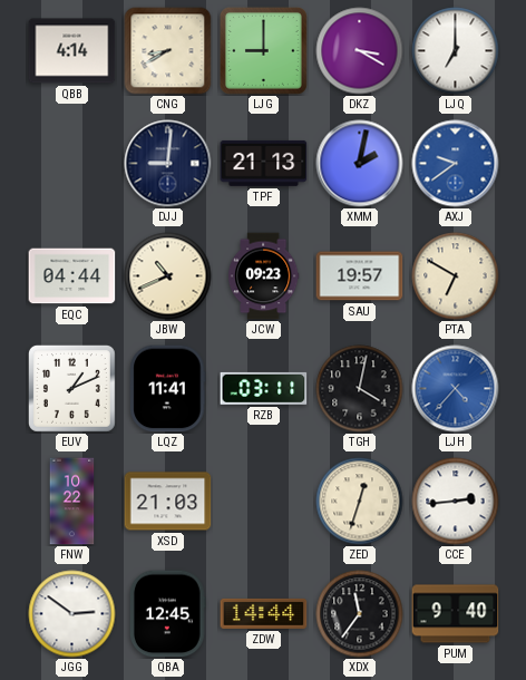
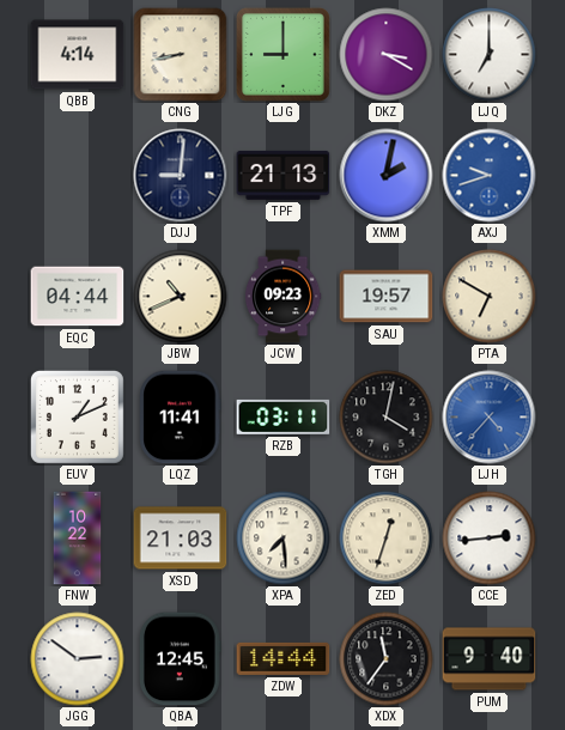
CNG: 8:40 -> 8:43
AXJ: 9:39 -> 9:42
XPA: none -> 7:29
